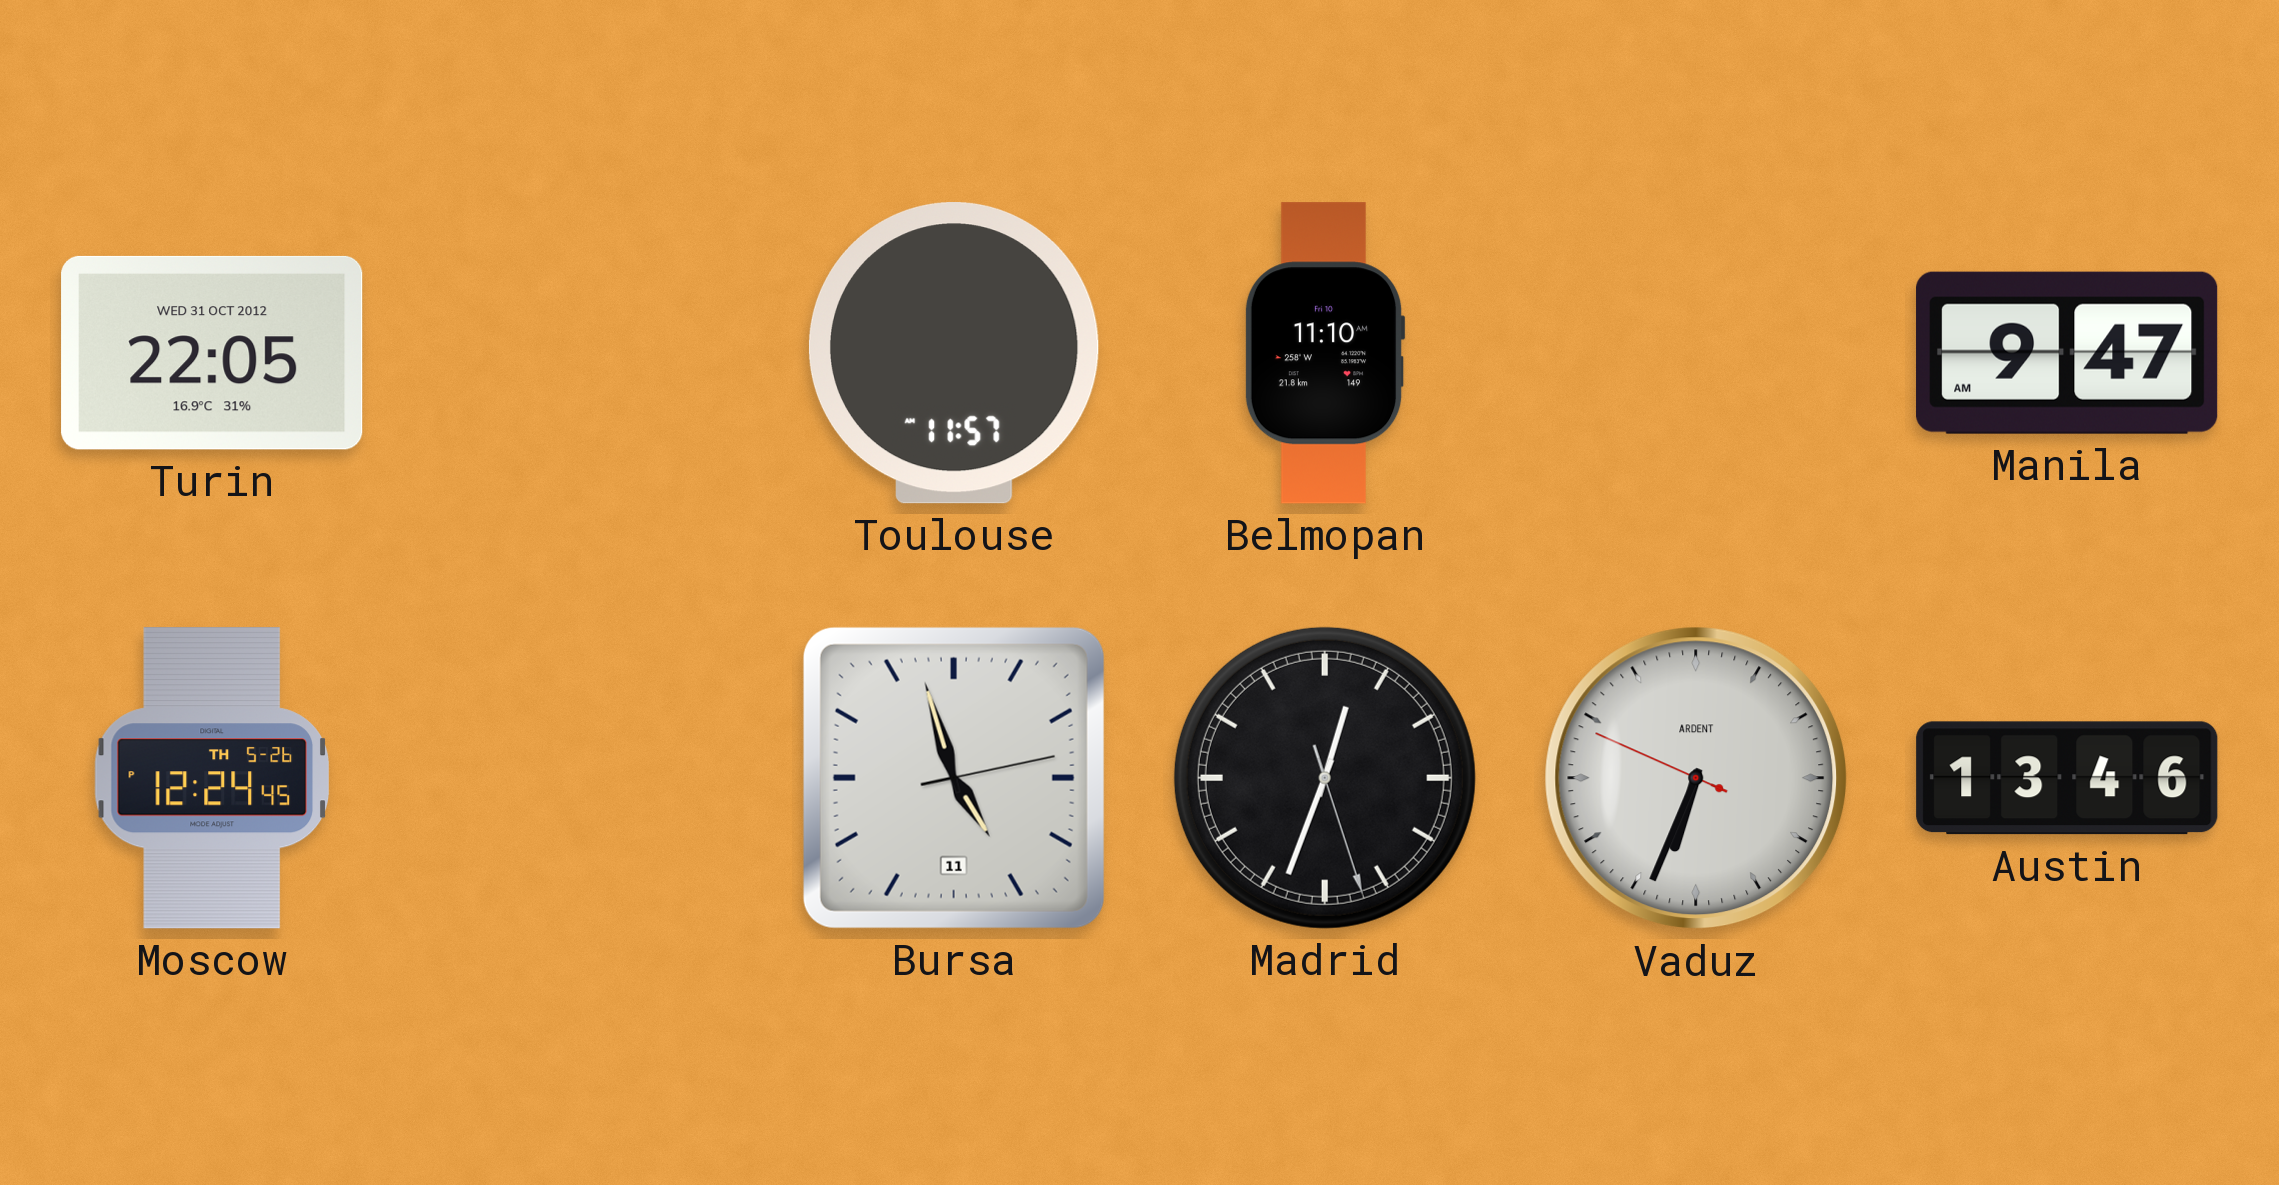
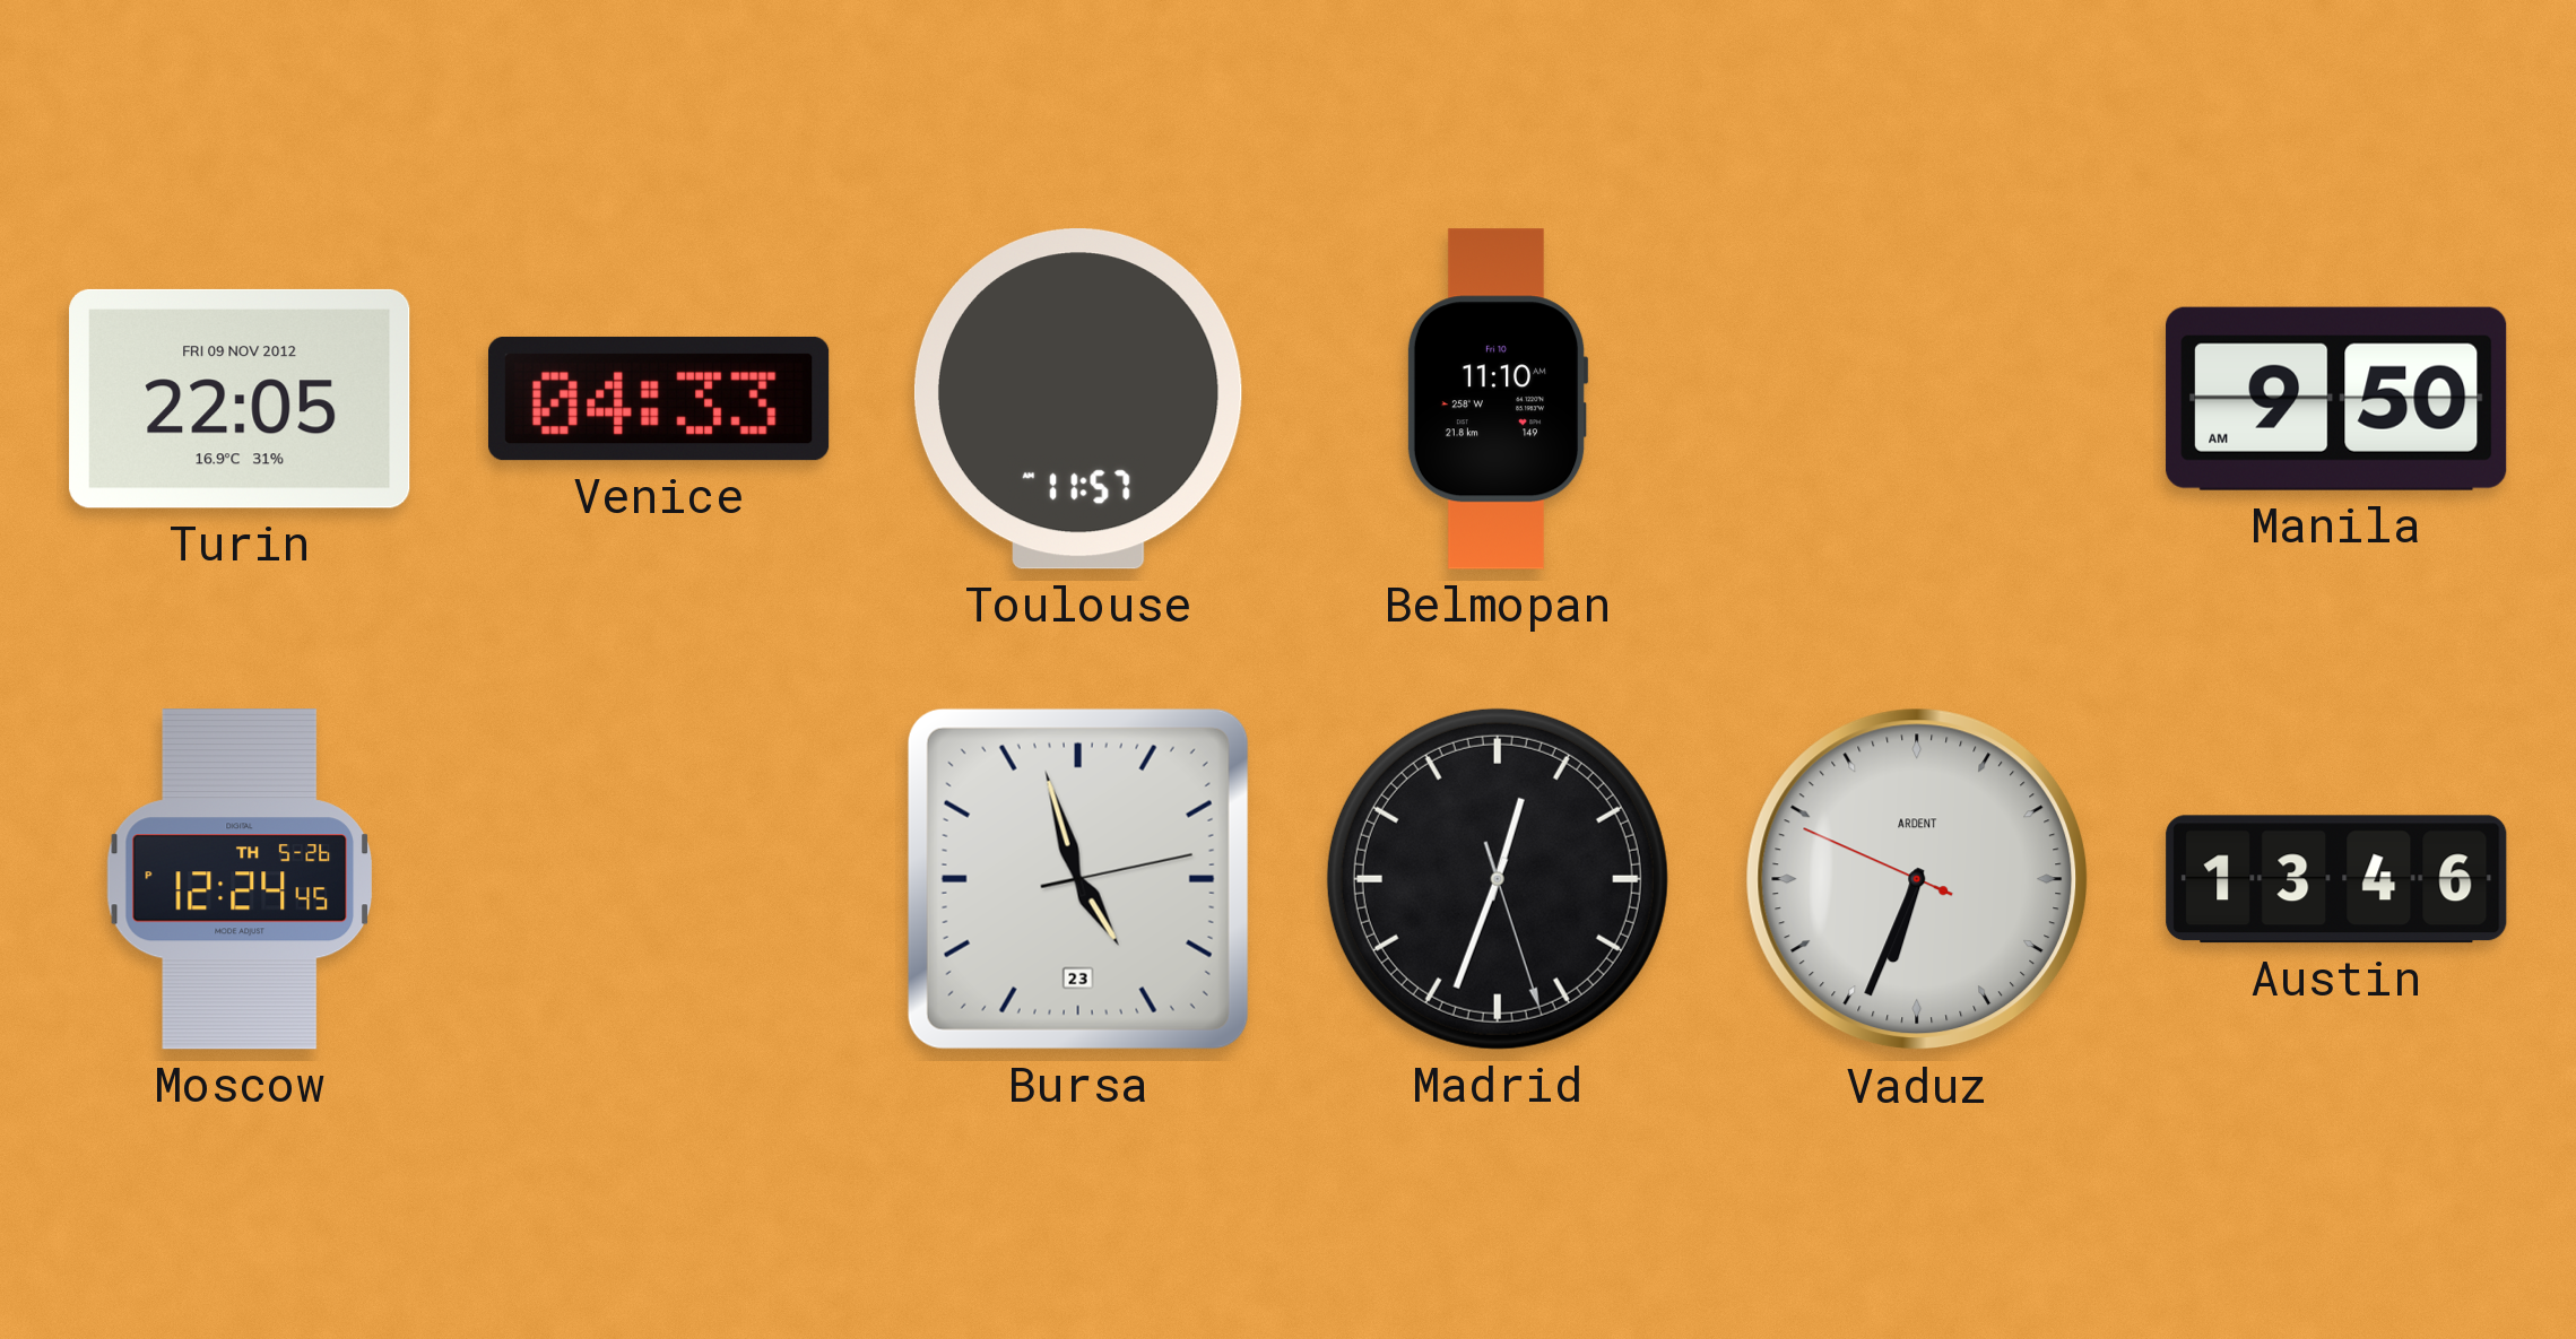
Turin date: WED 31 OCT 2012 -> FRI 09 NOV 2012
Venice: none -> 04:33
Manila: 9:47 -> 9:50
Bursa date: 11 -> 23
